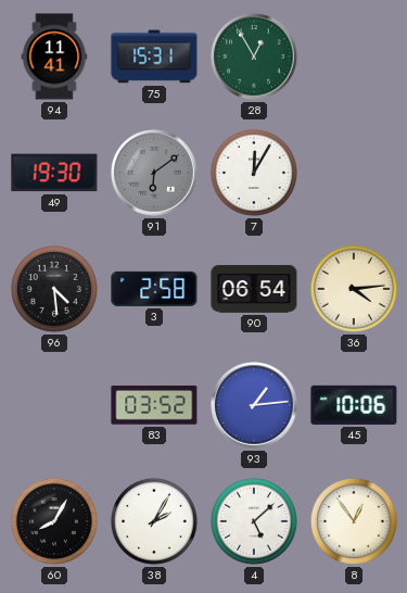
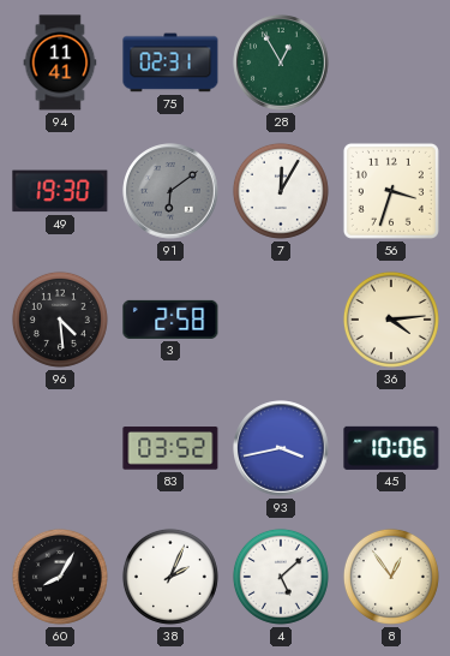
75: 15:31 -> 02:31
56: none -> 3:33
90: 06:54 -> none
93: 1:14 -> 3:43
38: 2:05 -> 2:04
